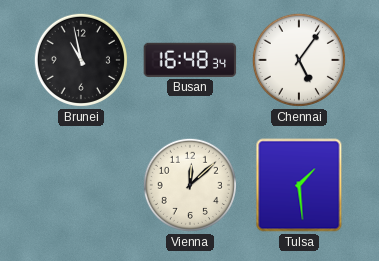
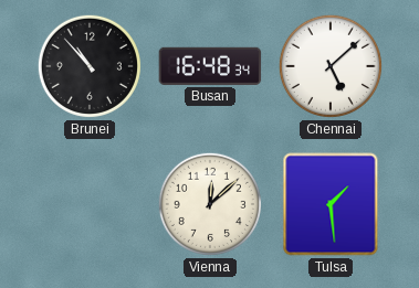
Brunei: 10:58 -> 10:53
Chennai: 5:06 -> 5:08
